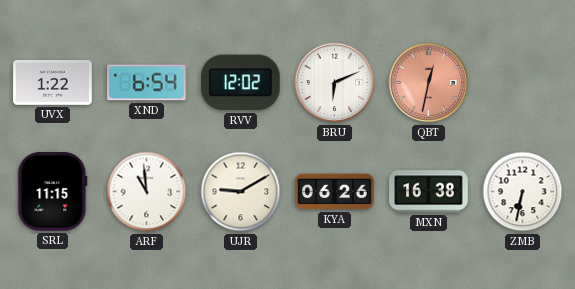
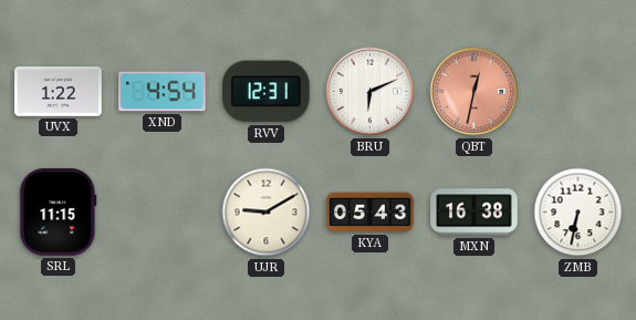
XND: 6:54 -> 4:54
RVV: 12:02 -> 12:31
ARF: 10:59 -> none
KYA: 06:26 -> 05:43
